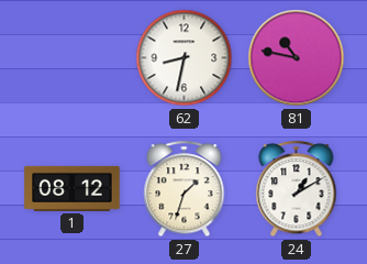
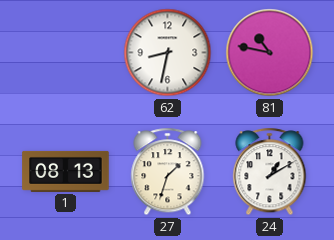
1: 08:12 -> 08:13
